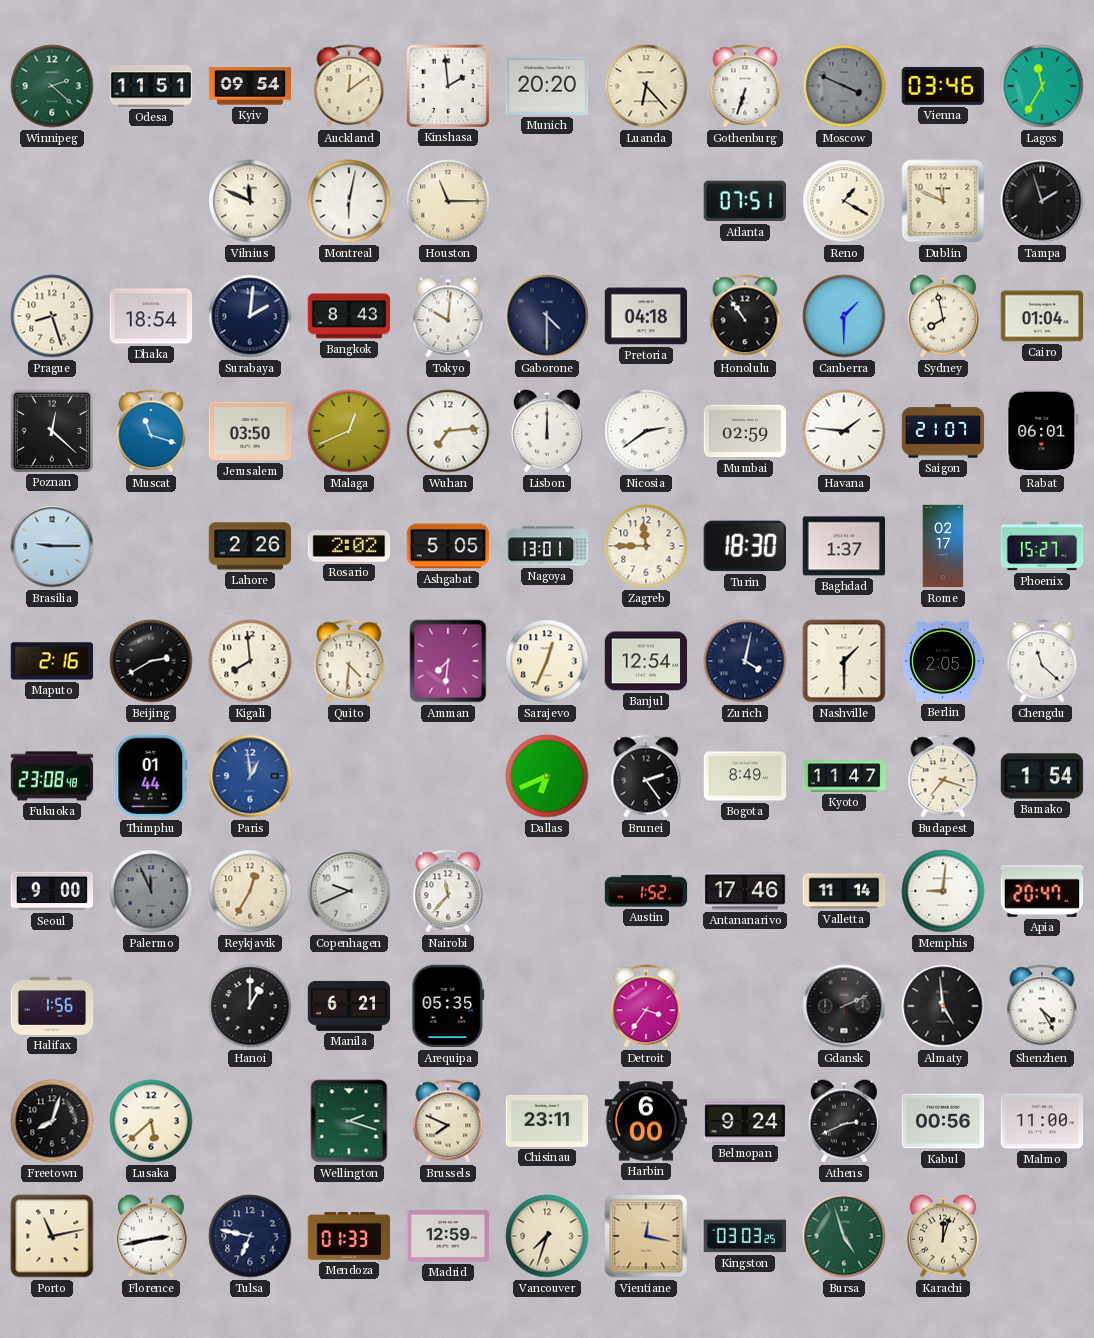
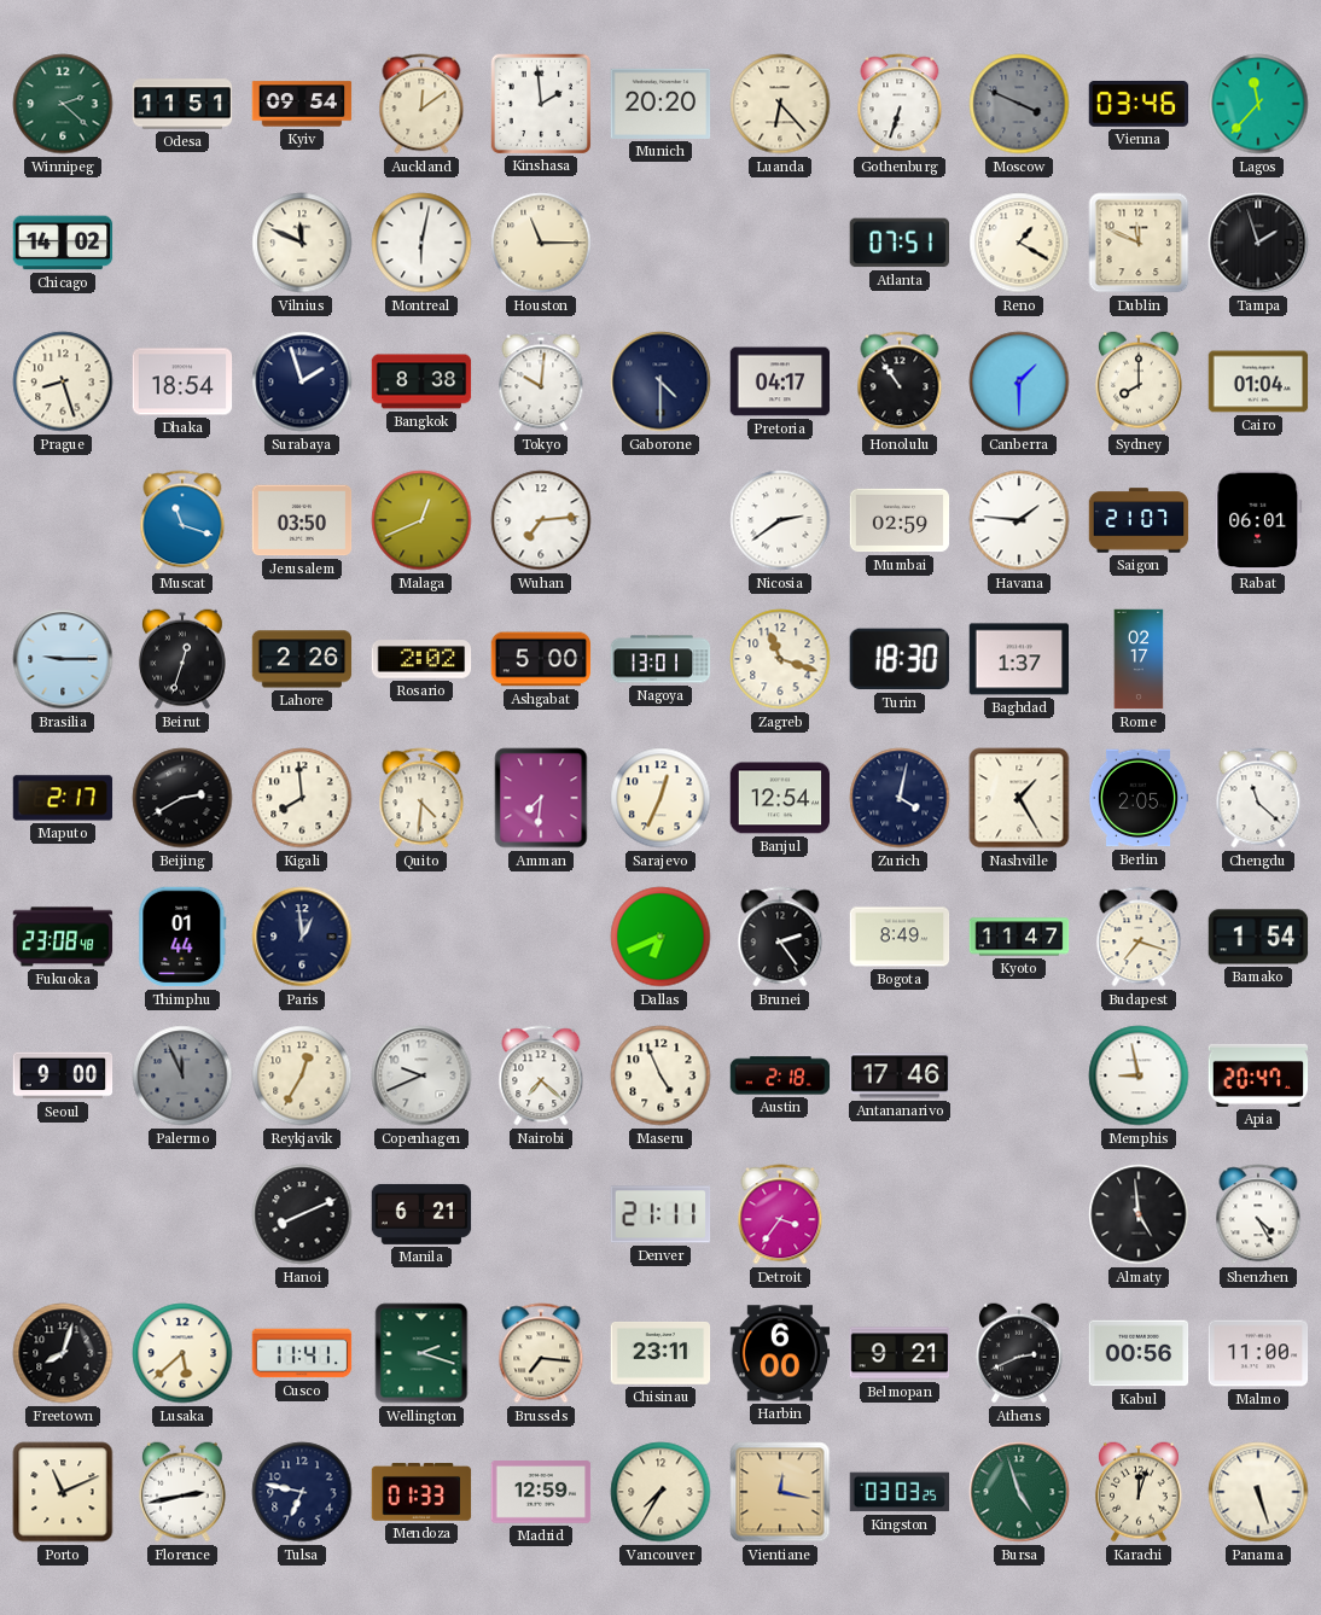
Lagos: 11:35 -> 11:37
Chicago: none -> 14:02
Surabaya: 2:01 -> 1:57
Bangkok: 8:43 -> 8:38
Pretoria: 04:18 -> 04:17
Sydney: 7:58 -> 8:00
Poznan: 12:22 -> none
Lisbon: 12:00 -> none
Beirut: none -> 12:33
Ashgabat: 5:05 -> 5:00
Zagreb: 11:45 -> 11:18
Phoenix: 15:27 -> none
Maputo: 2:16 -> 2:17
Nashville: 1:30 -> 1:25
Paris dial: blue -> navy
Nairobi: 11:37 -> 7:22
Maseru: none -> 4:56
Austin: 1:52 -> 2:18
Valletta: 11:14 -> none
Memphis: 9:01 -> 8:58
Halifax: 1:56 -> none
Hanoi: 1:00 -> 8:11
Arequipa: 05:35 -> none
Denver: none -> 21:11
Gdansk: 2:11 -> none
Cusco: none -> 11:41
Brussels: 7:49 -> 7:16
Belmopan: 9:24 -> 9:21
Porto: 11:13 -> 11:11
Vancouver: 7:33 -> 7:35
Panama: none -> 5:27
